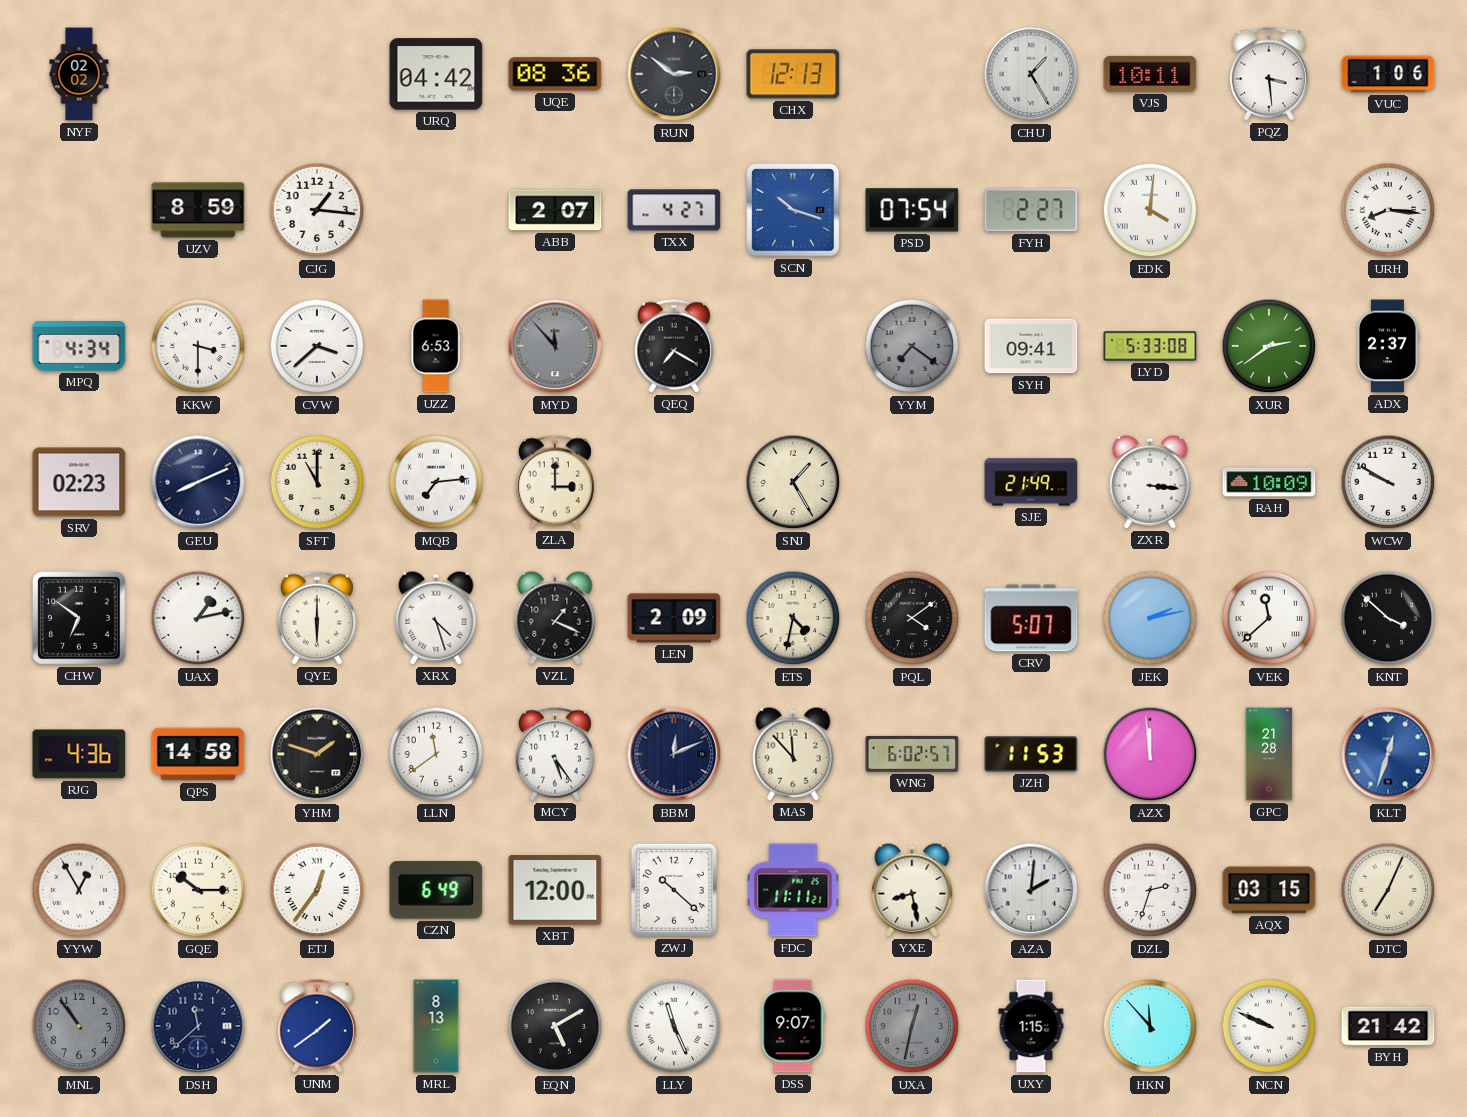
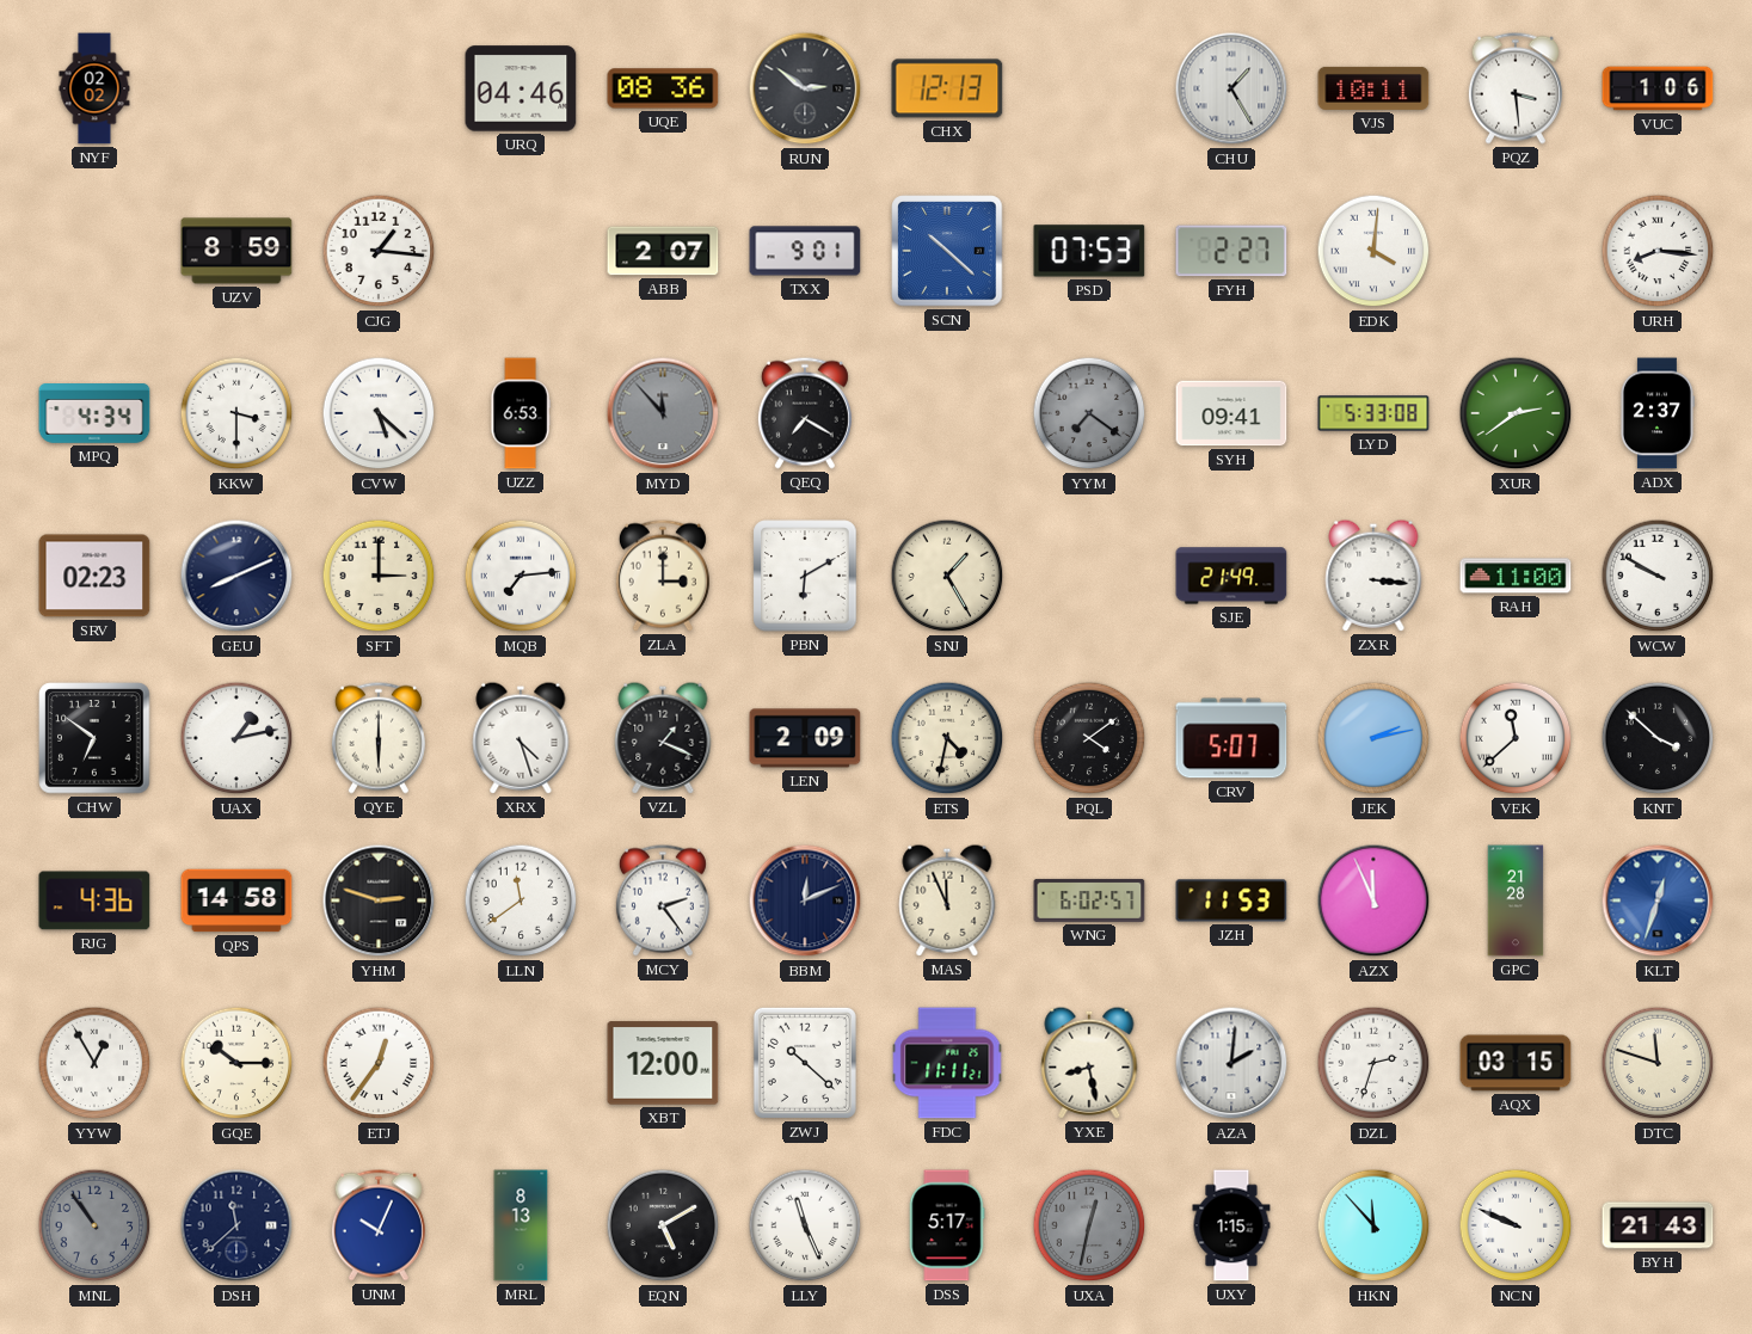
URQ: 04:42 -> 04:46
TXX: 4:27 -> 9:01
SCN: 10:18 -> 10:22
PSD: 07:54 -> 07:53
CVW: 3:38 -> 5:22
SFT: 11:00 -> 3:00
PBN: none -> 6:10
RAH: 10:09 -> 11:00
YHM: 1:48 -> 2:48
MCY: 5:24 -> 2:24
MAS: 11:53 -> 11:56
AZX: 11:59 -> 11:56
CZN: 6:49 -> none
DTC: 7:04 -> 11:48
UNM: 1:39 -> 10:04
DSS: 9:07 -> 5:17
BYH: 21:42 -> 21:43
